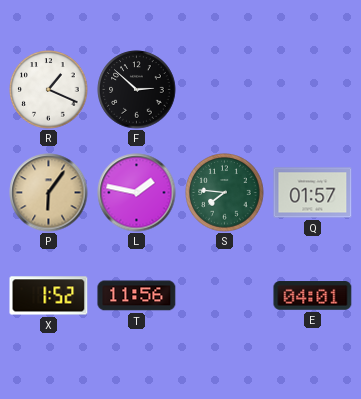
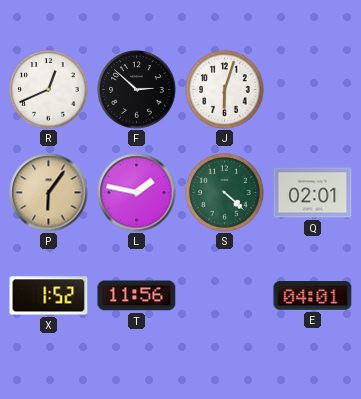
R: 1:19 -> 12:41
J: none -> 6:03
S: 7:46 -> 4:22
Q: 01:57 -> 02:01
